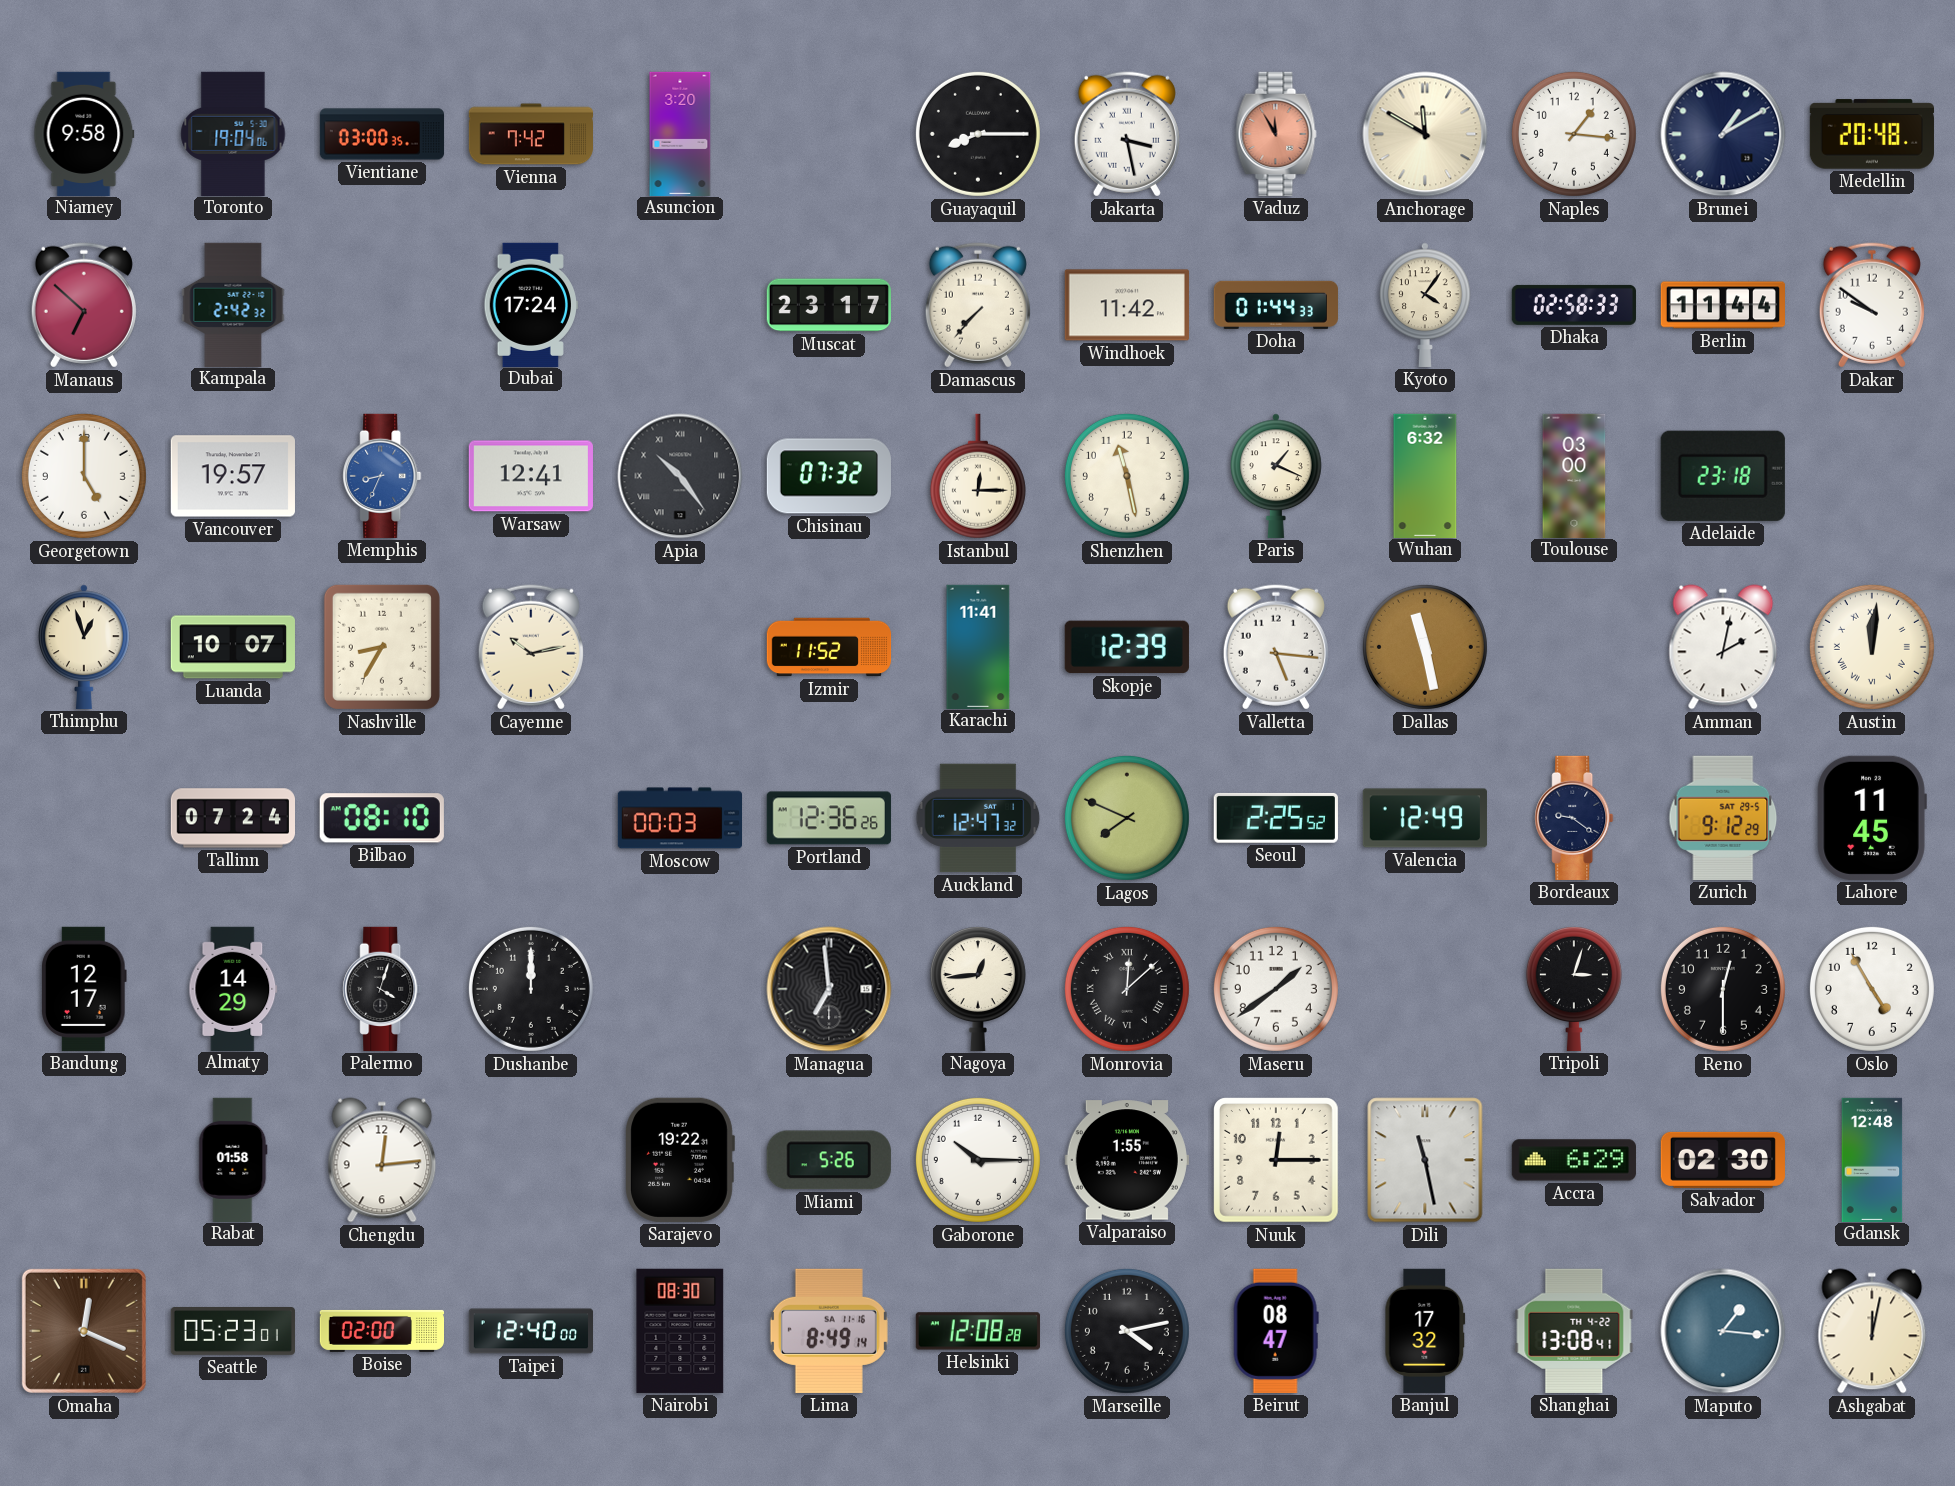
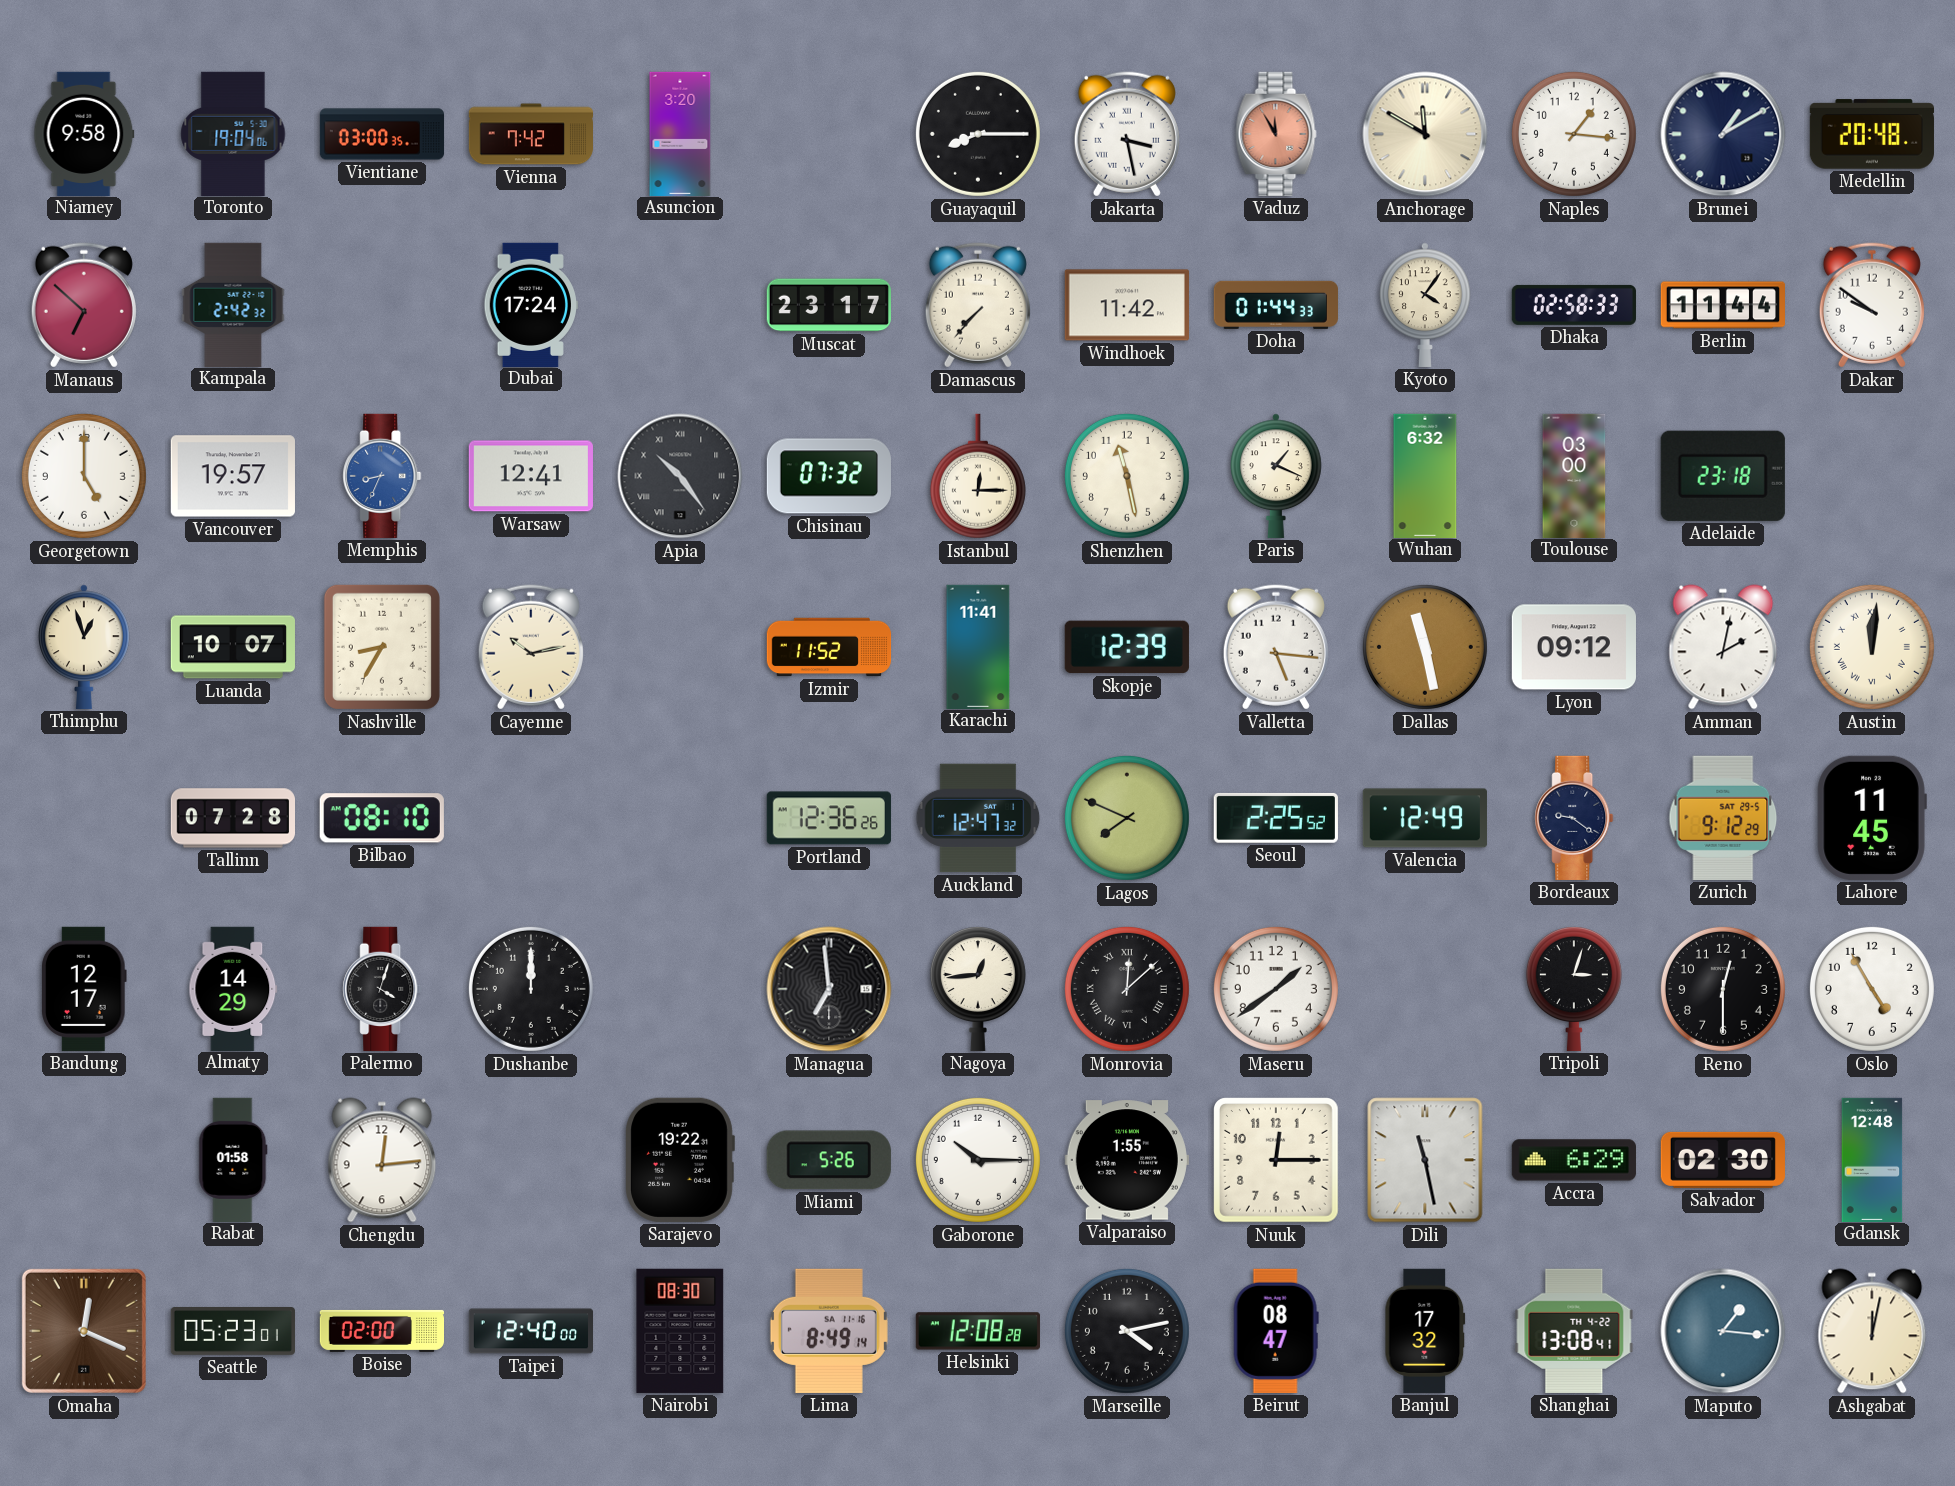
Lyon: none -> 09:12
Tallinn: 07:24 -> 07:28
Moscow: 00:03 -> none
